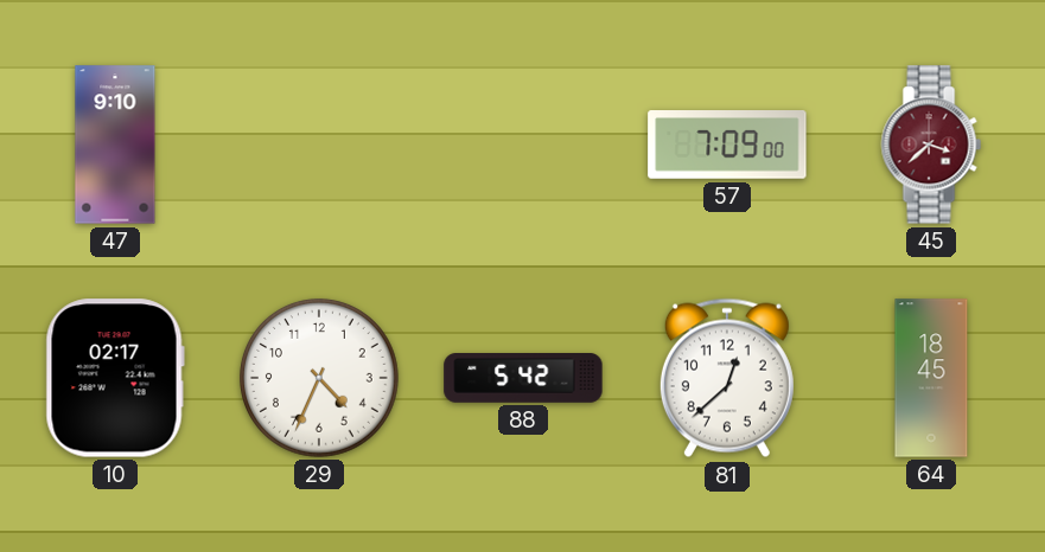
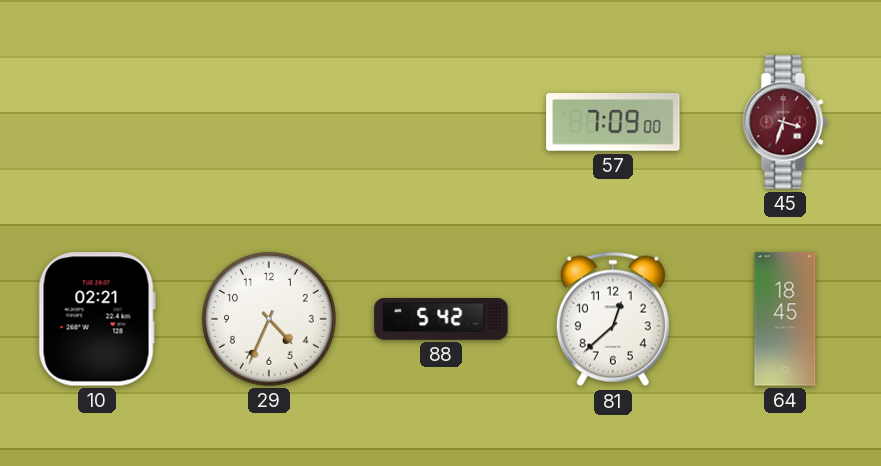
47: 9:10 -> none
45: 3:38 -> 3:33
10: 02:17 -> 02:21
